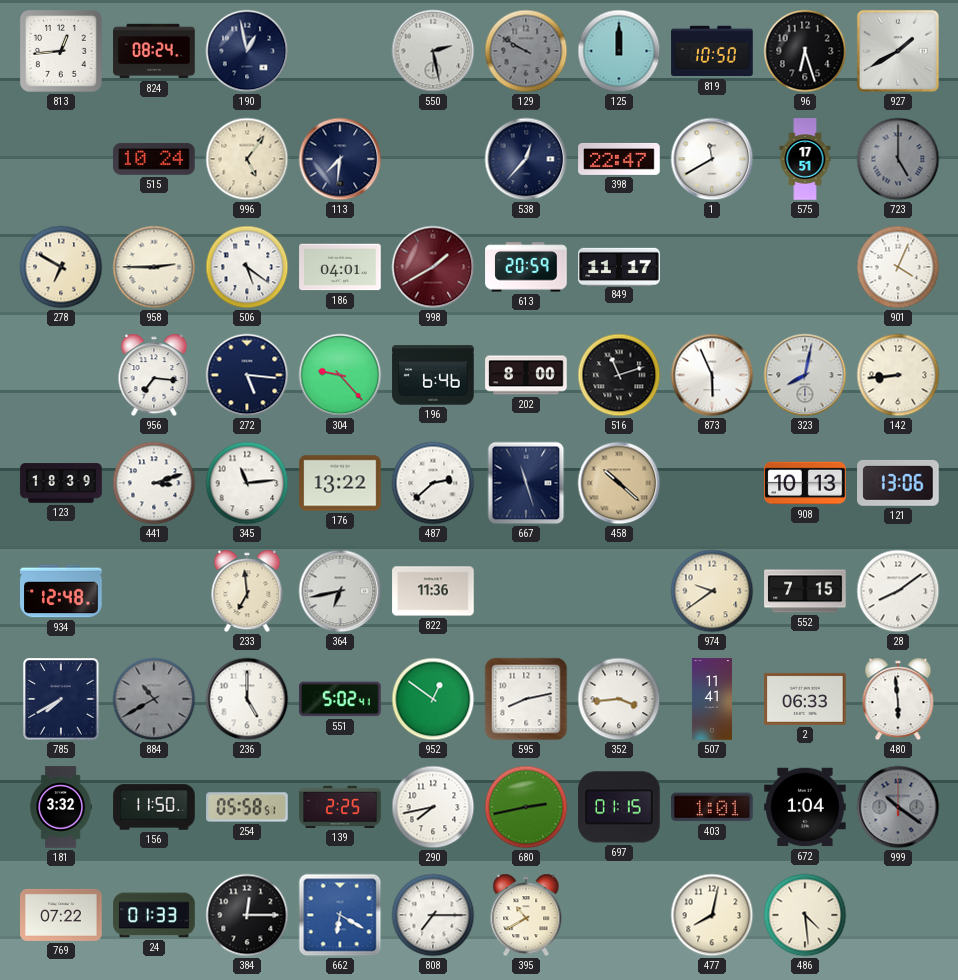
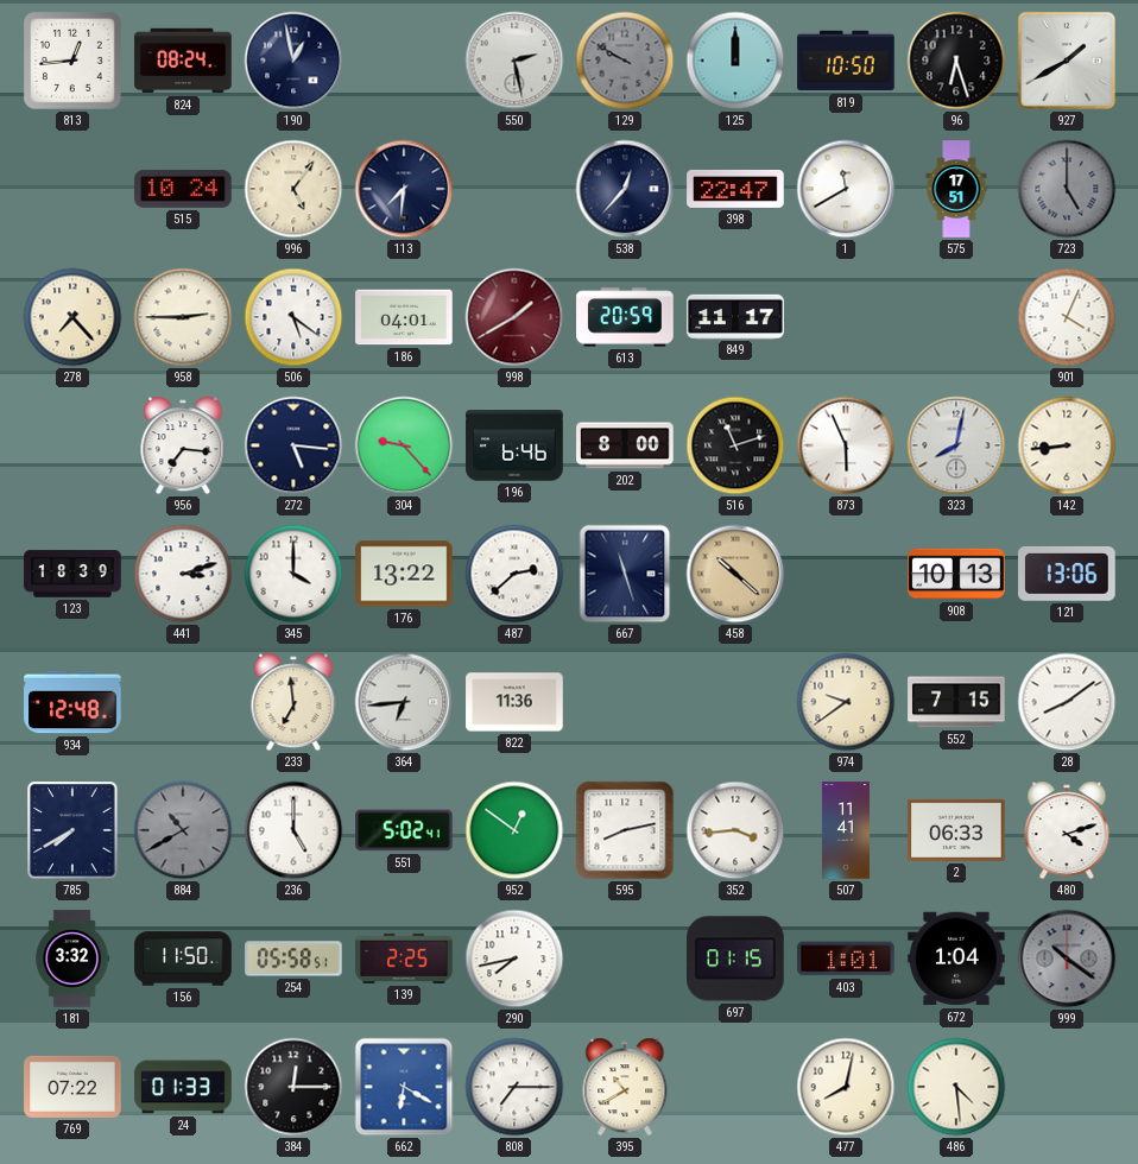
278: 6:50 -> 7:23
345: 11:14 -> 4:00
364: 6:43 -> 6:44
480: 5:59 -> 4:12
680: 2:43 -> none
